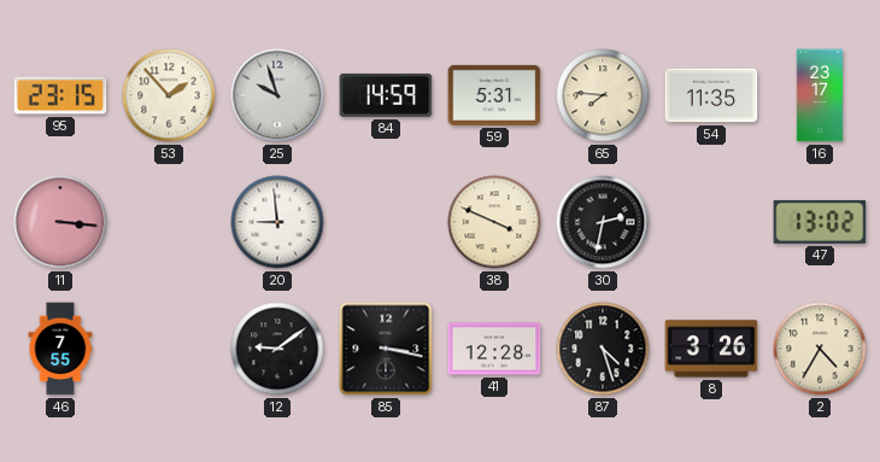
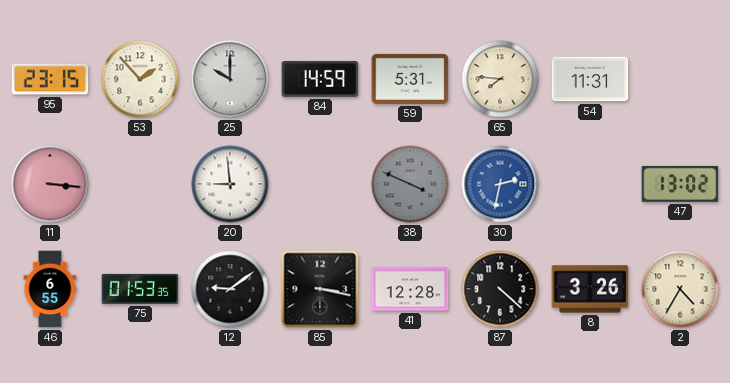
25: 9:57 -> 10:00
54: 11:35 -> 11:31
16: 23:17 -> none
38 dial: cream -> grey
30 dial: black -> blue
46: 7:55 -> 6:55
75: none -> 01:53
87: 4:27 -> 4:22
